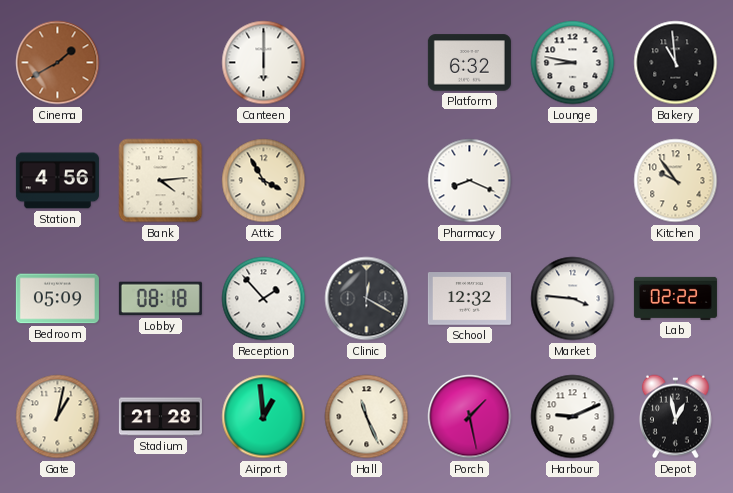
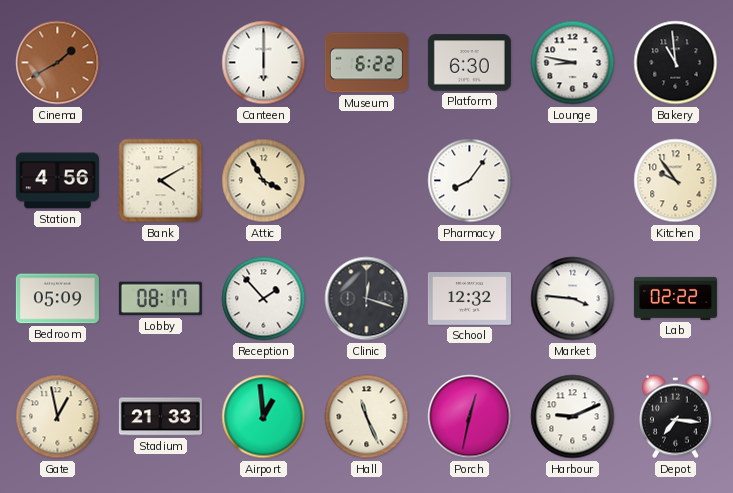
Museum: none -> 6:22
Platform: 6:32 -> 6:30
Bank: 4:14 -> 4:10
Pharmacy: 8:19 -> 8:06
Lobby: 08:18 -> 08:17
Clinic: 12:20 -> 12:18
Gate: 1:02 -> 12:58
Stadium: 21:28 -> 21:33
Porch: 1:28 -> 12:32
Depot: 12:58 -> 7:16
